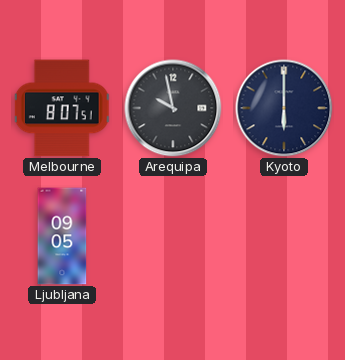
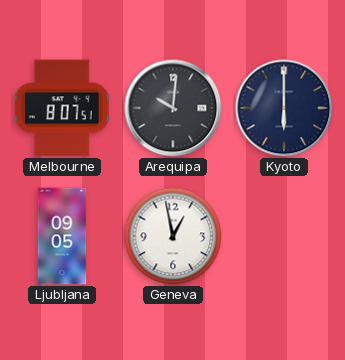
Arequipa: 9:58 -> 10:01
Geneva: none -> 12:58
